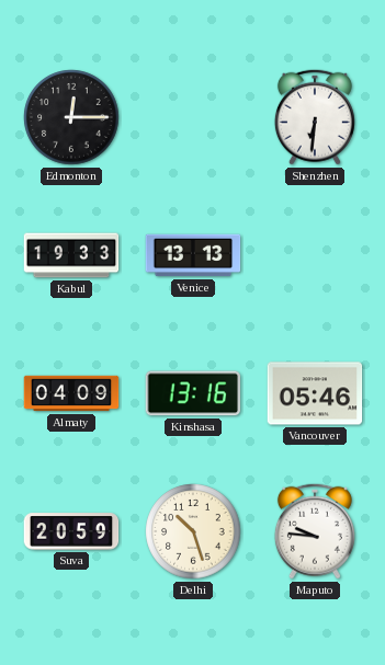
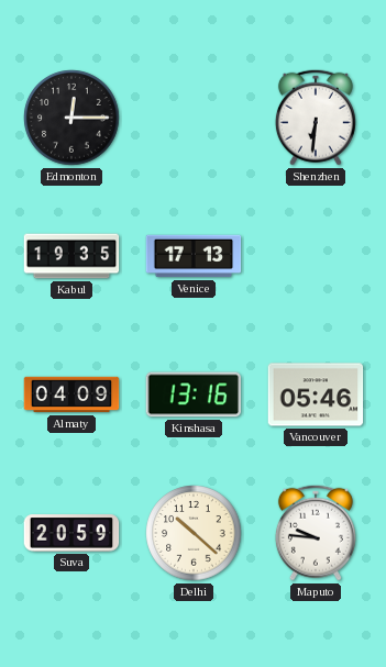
Kabul: 19:33 -> 19:35
Venice: 13:13 -> 17:13
Delhi: 10:27 -> 10:22
